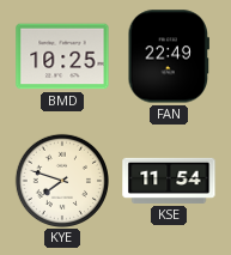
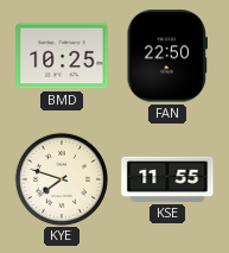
FAN: 22:49 -> 22:50
KSE: 11:54 -> 11:55
